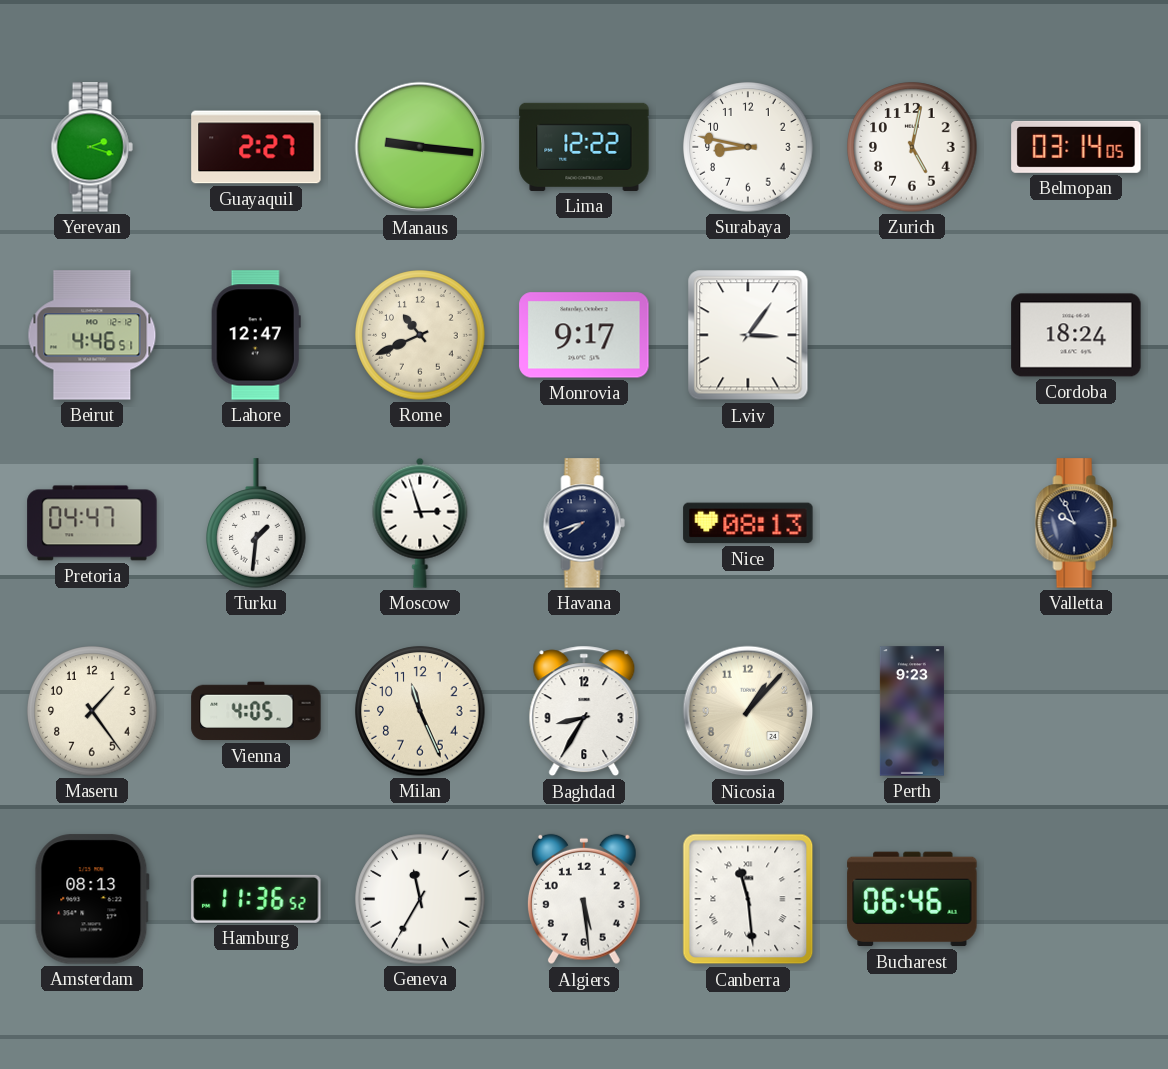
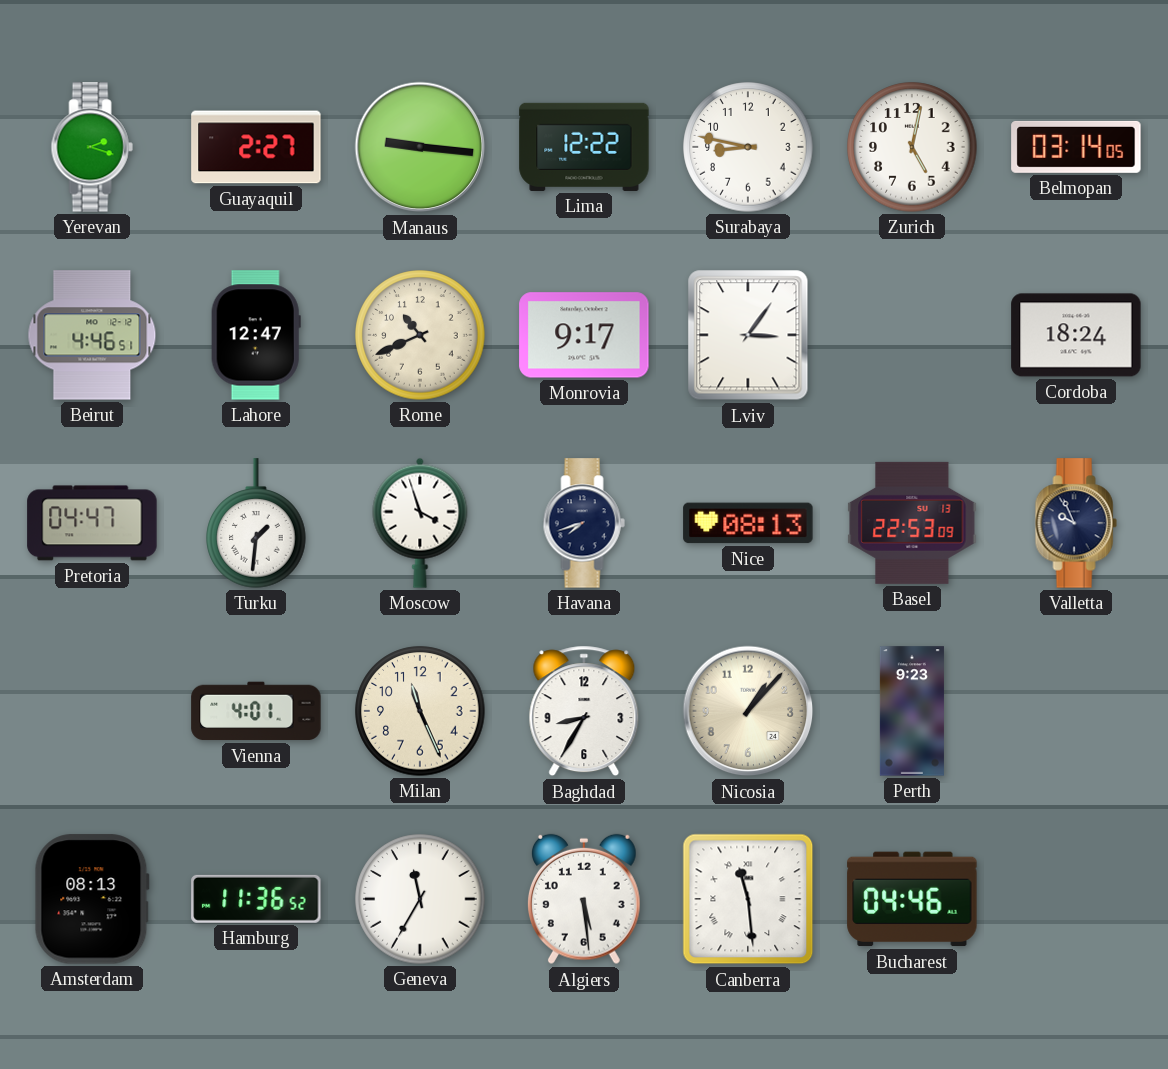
Moscow: 2:57 -> 3:57
Basel: none -> 22:53
Maseru: 1:24 -> none
Vienna: 4:05 -> 4:01
Bucharest: 06:46 -> 04:46
